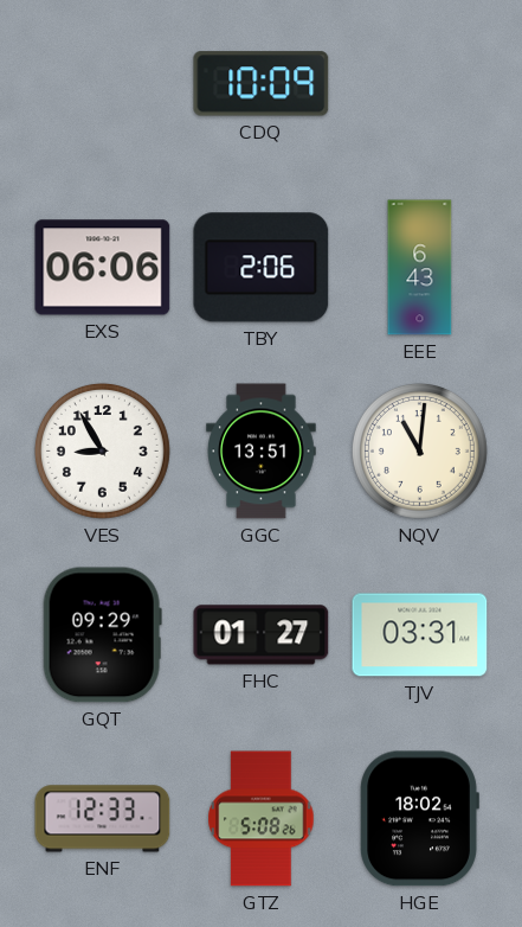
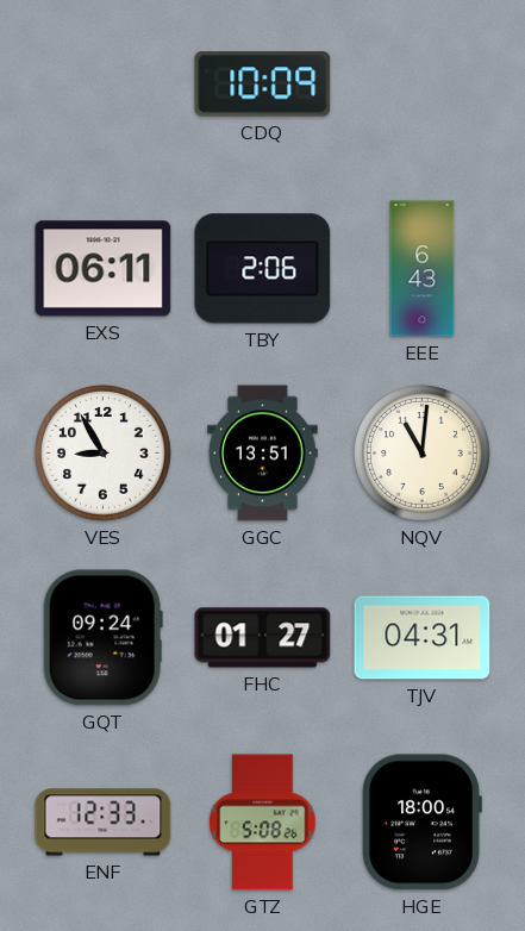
EXS: 06:06 -> 06:11
GQT: 09:29 -> 09:24
TJV: 03:31 -> 04:31
HGE: 18:02 -> 18:00
